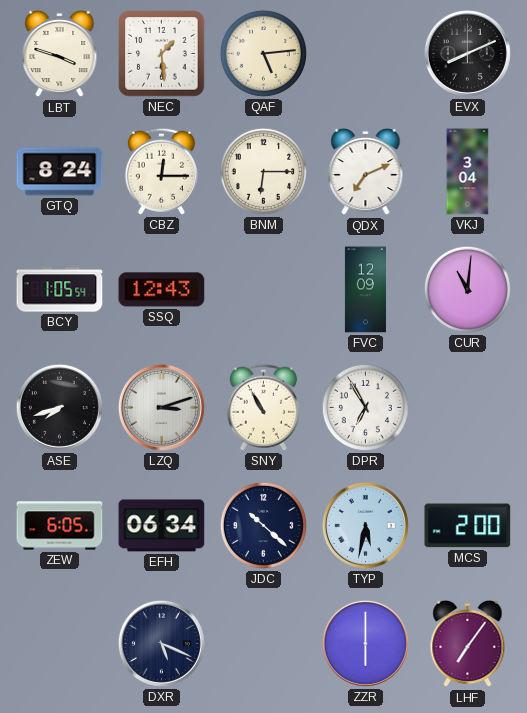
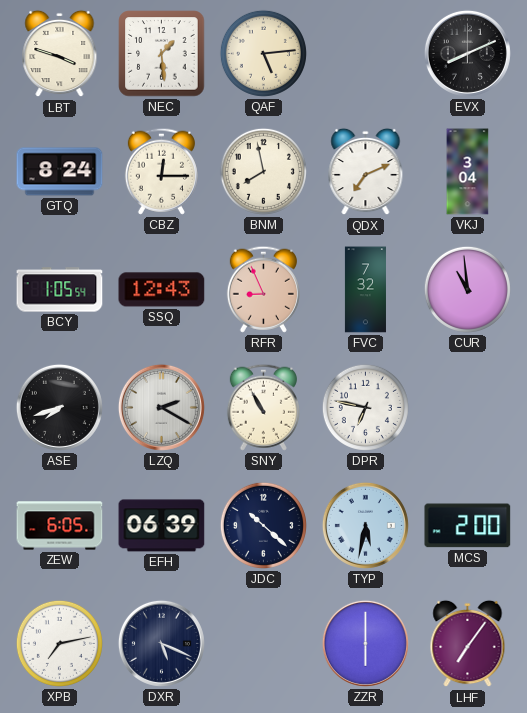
BNM: 6:15 -> 7:58
RFR: none -> 8:56
FVC: 12:09 -> 7:32
CUR: 11:01 -> 10:59
LZQ: 3:12 -> 2:20
DPR: 6:55 -> 6:47
EFH: 06:34 -> 06:39
XPB: none -> 7:13
